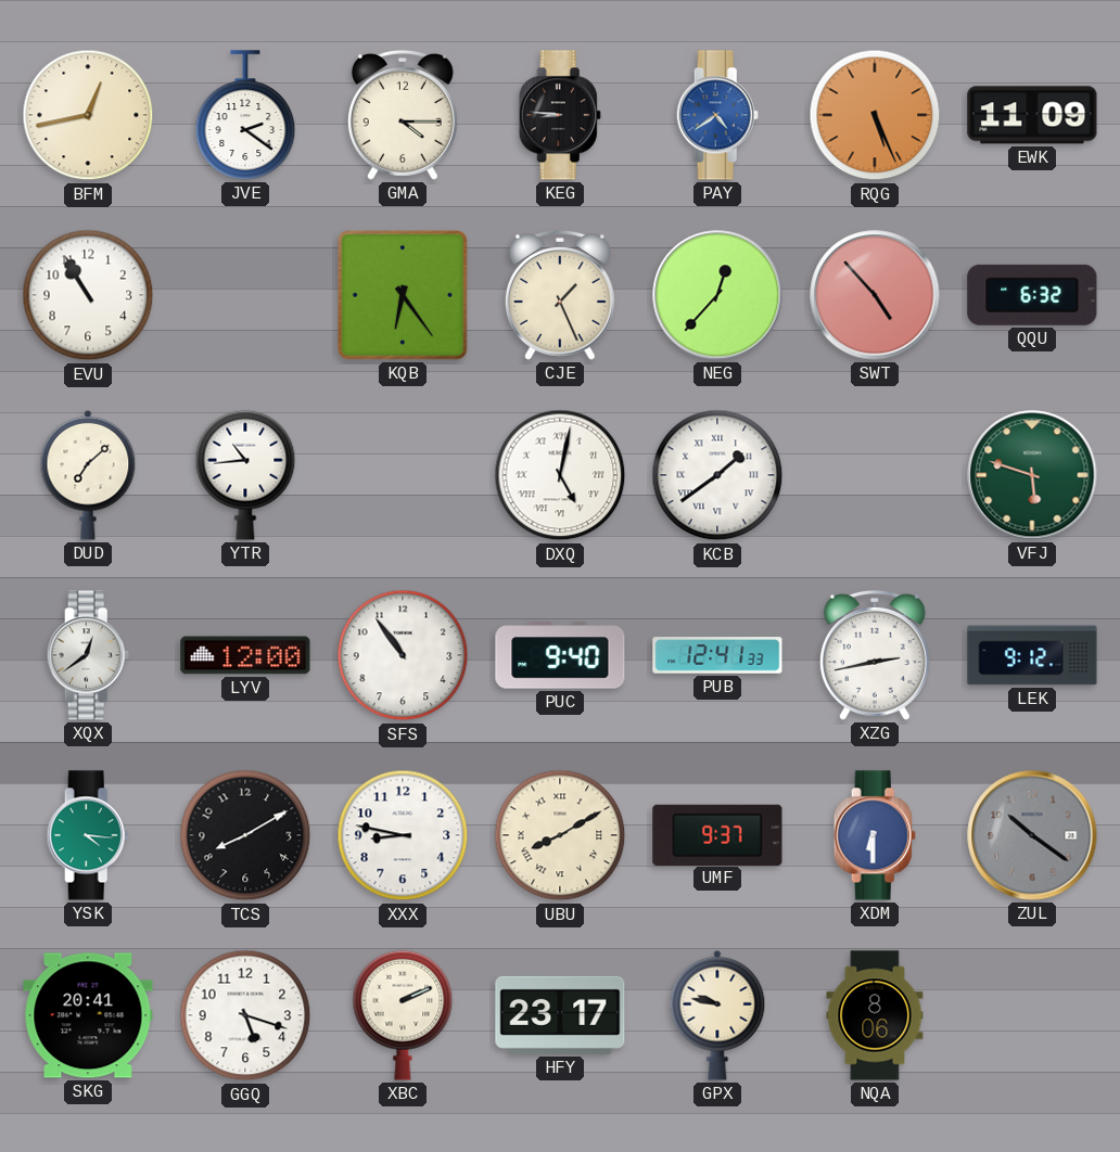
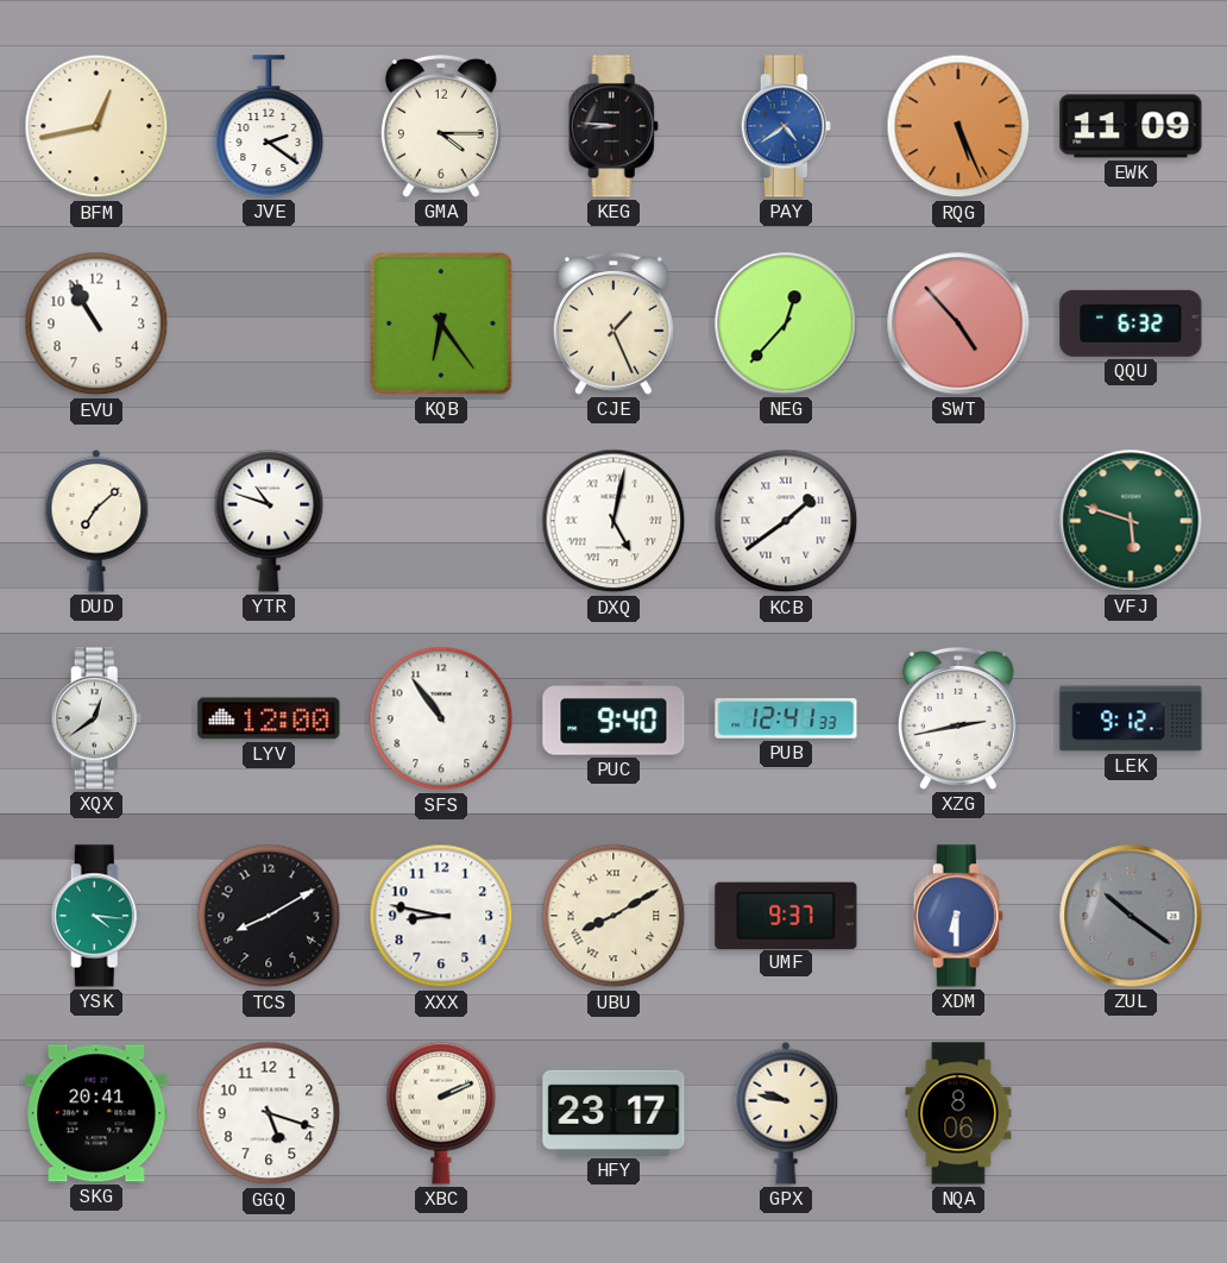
YTR: 10:44 -> 10:48
